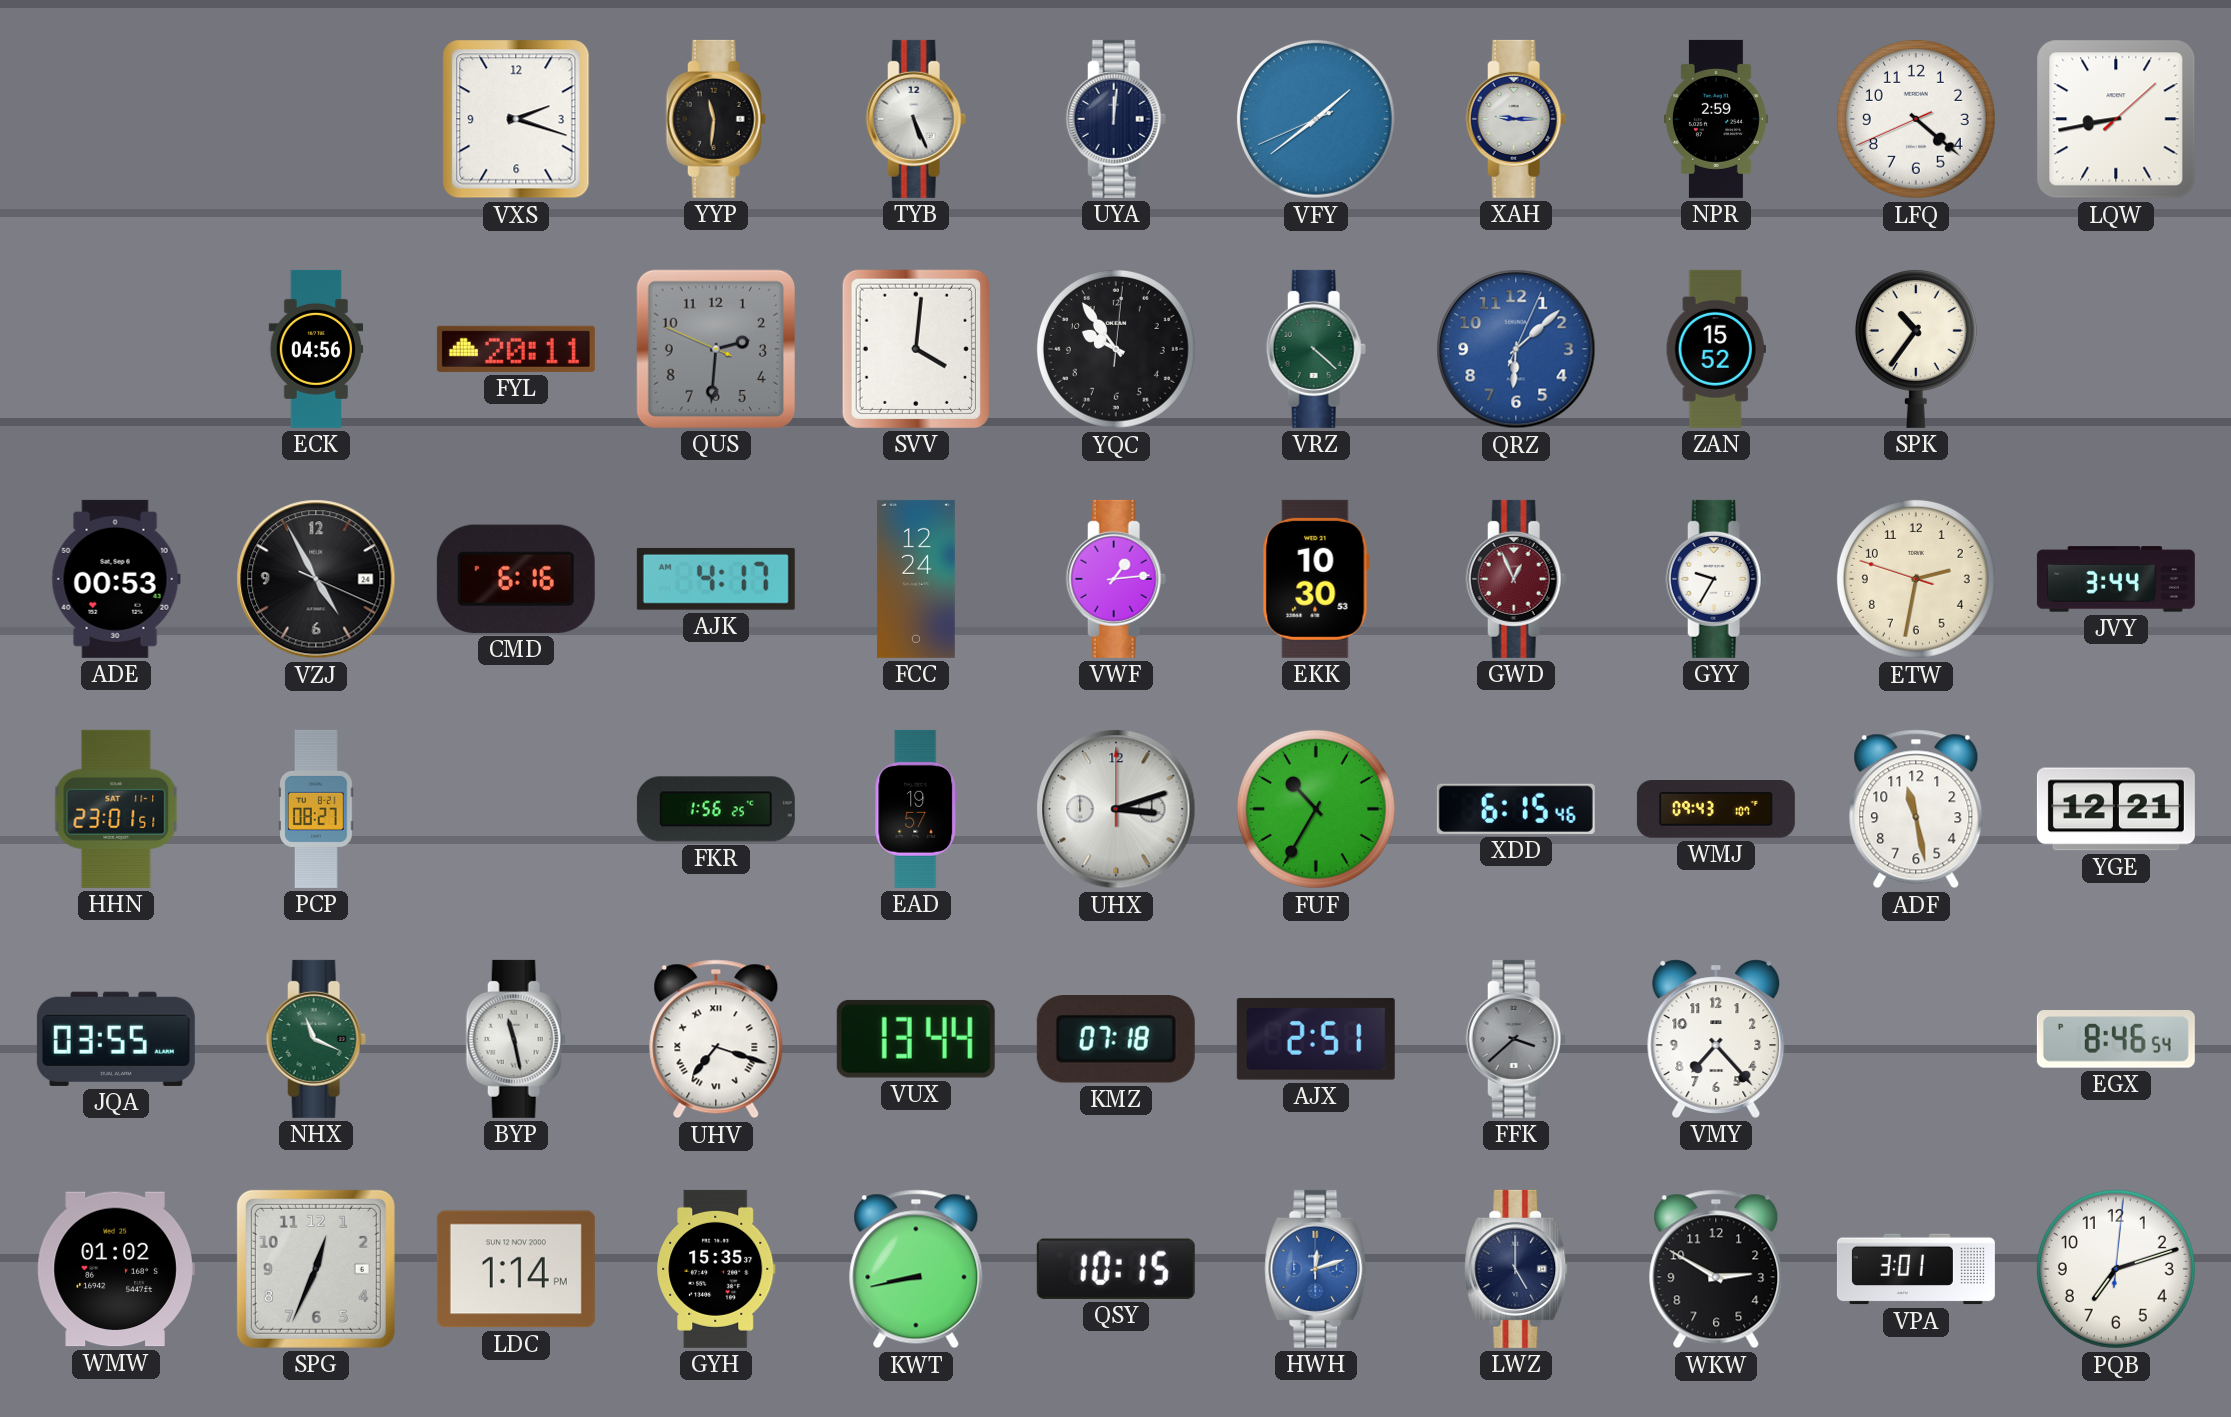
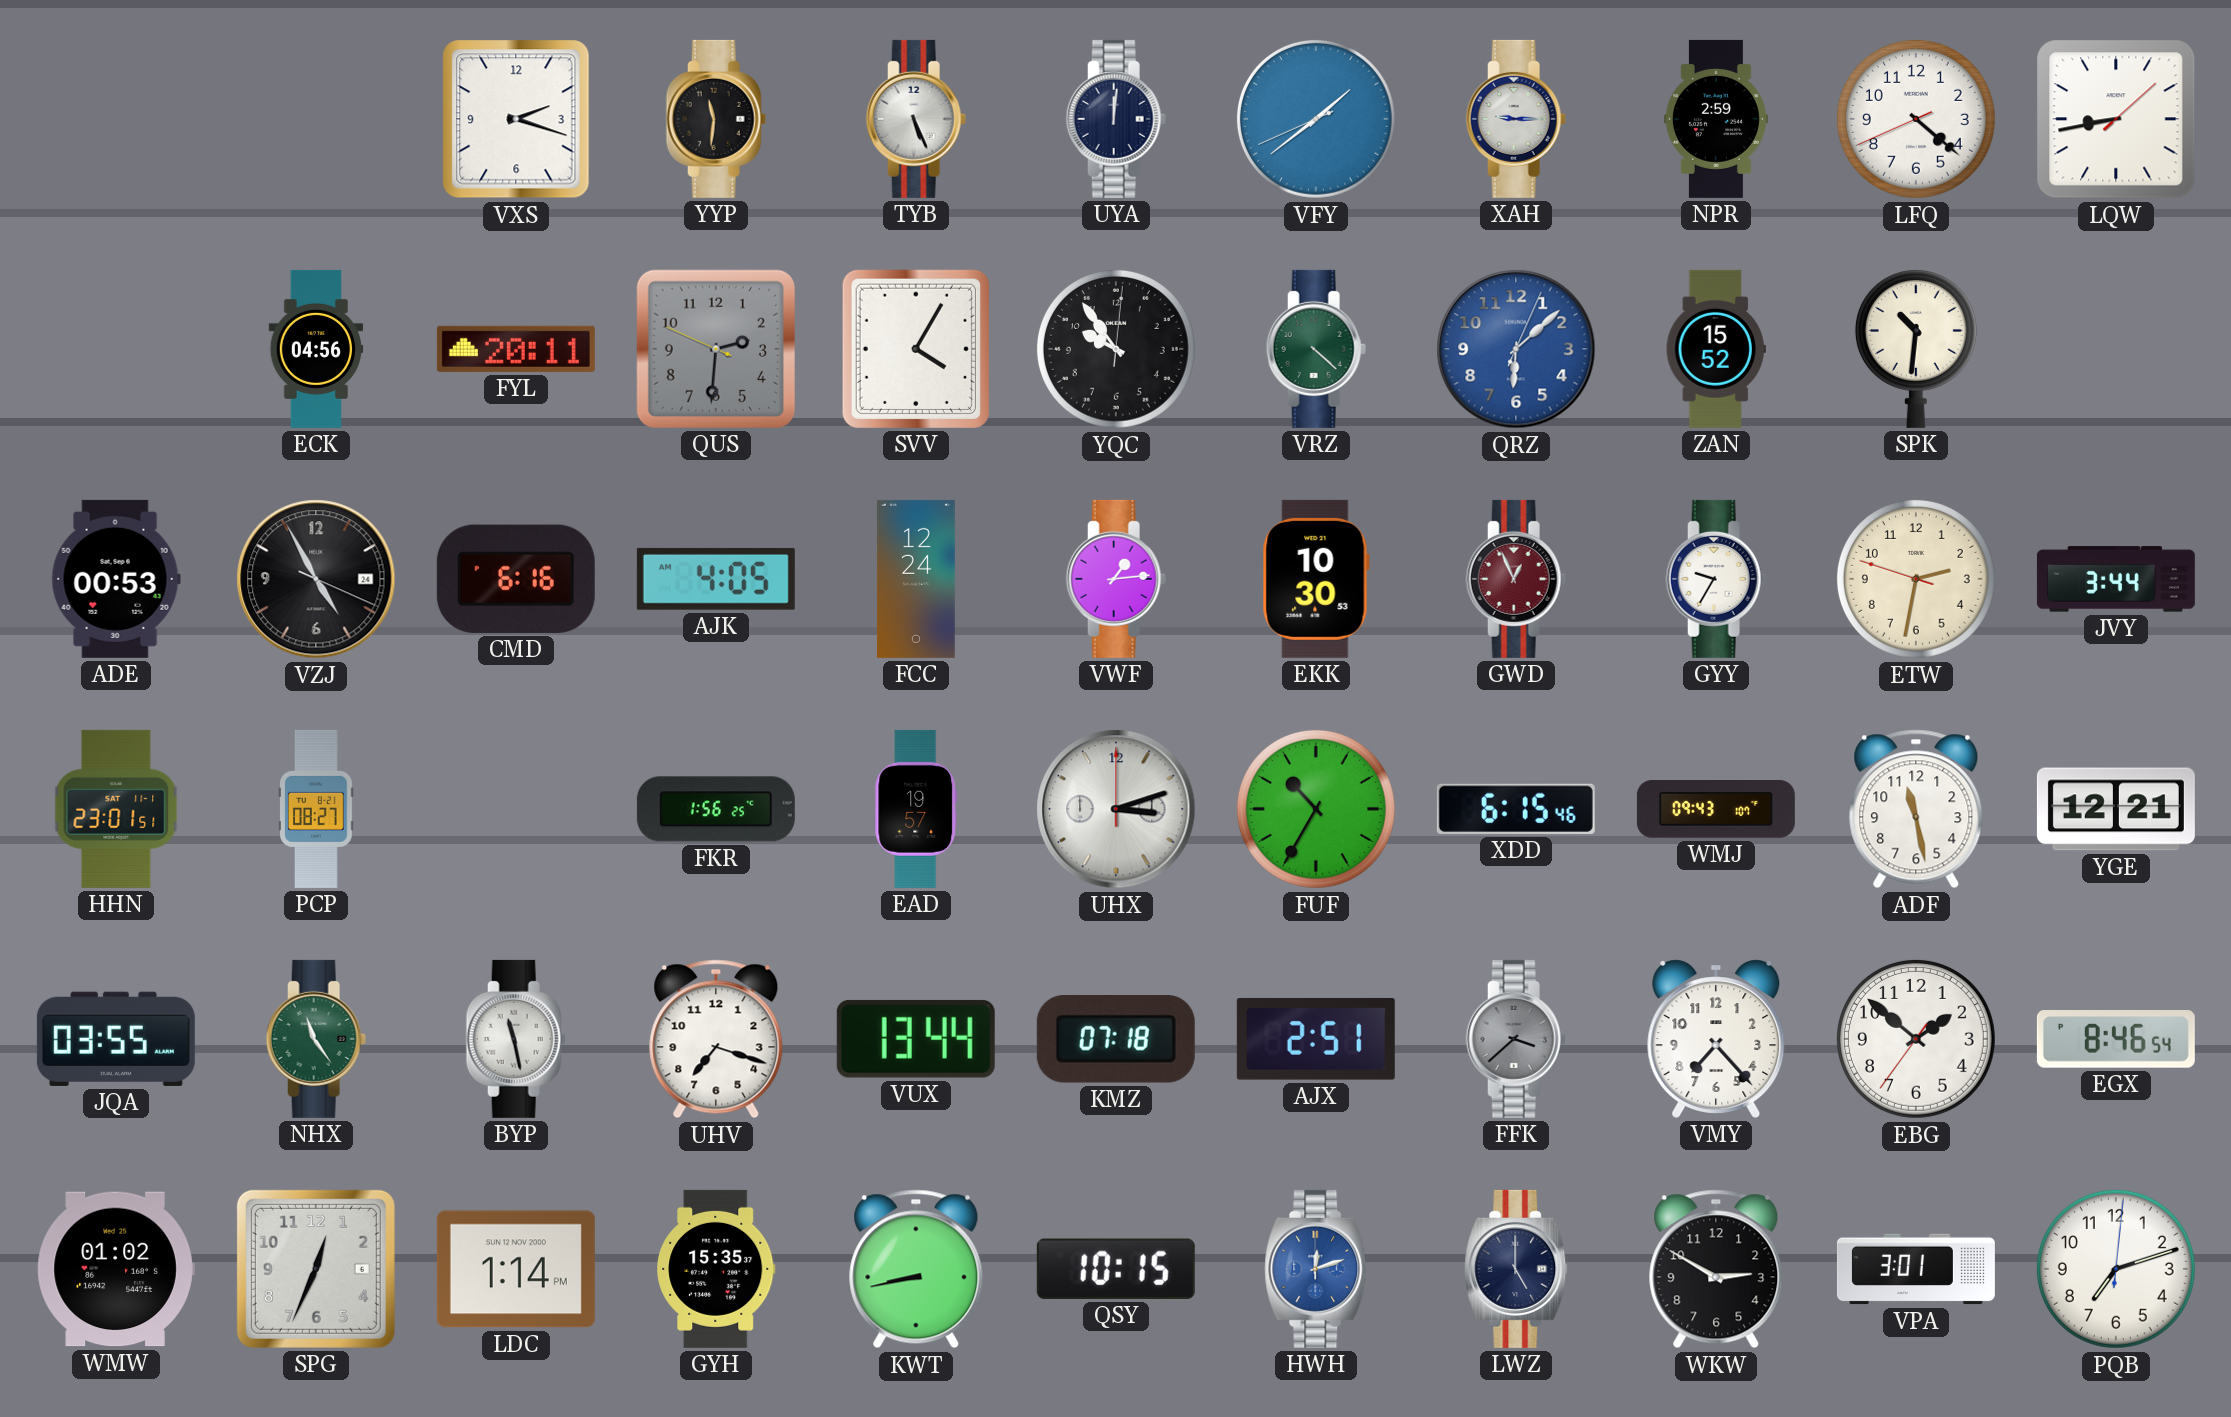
SVV: 4:01 -> 4:05
SPK: 10:36 -> 10:31
AJK: 4:17 -> 4:05
NHX: 11:19 -> 11:24
UHV numerals: Roman -> Arabic
EBG: none -> 1:51
